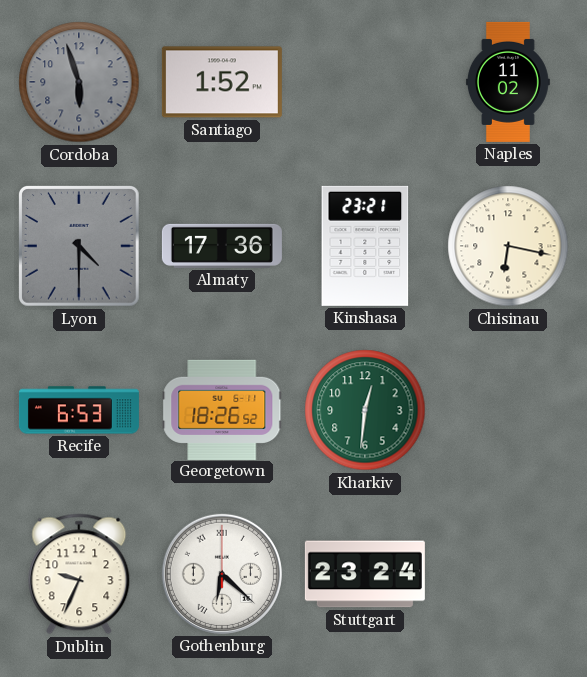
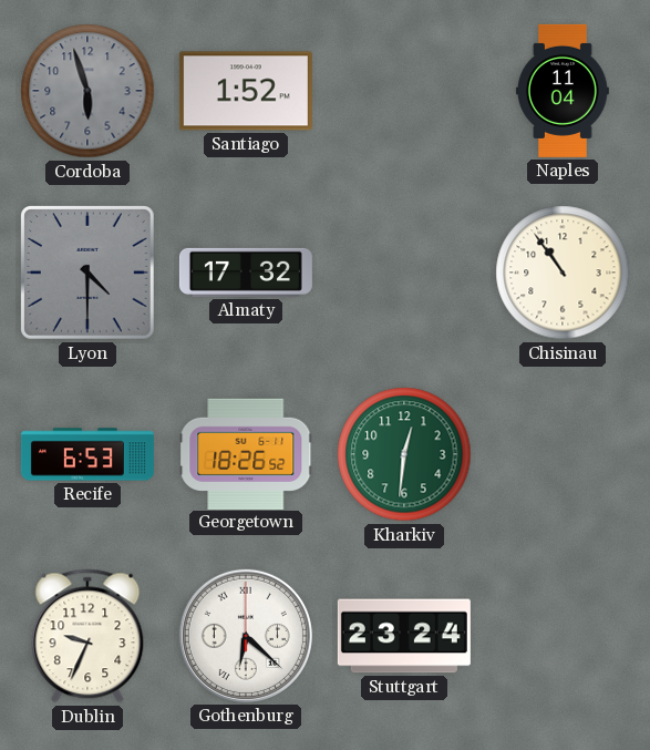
Naples: 11:02 -> 11:04
Almaty: 17:36 -> 17:32
Kinshasa: 23:21 -> none
Chisinau: 6:17 -> 10:54
